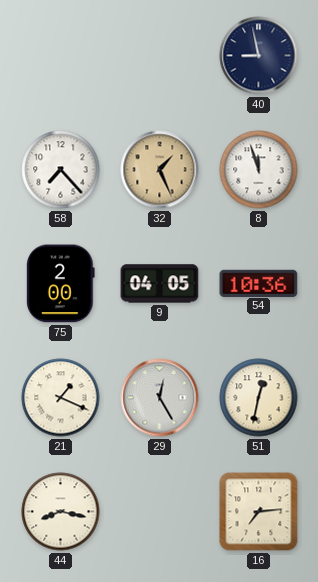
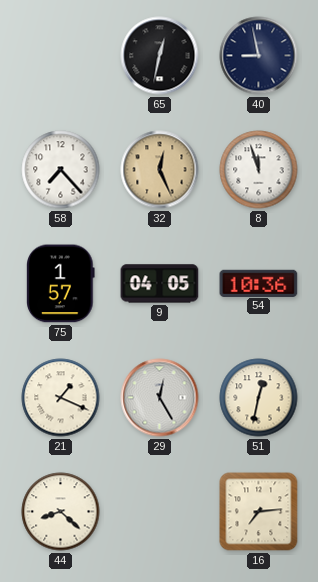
65: none -> 12:32
32: 1:26 -> 12:26
75: 2:00 -> 1:57
44: 8:17 -> 8:22
